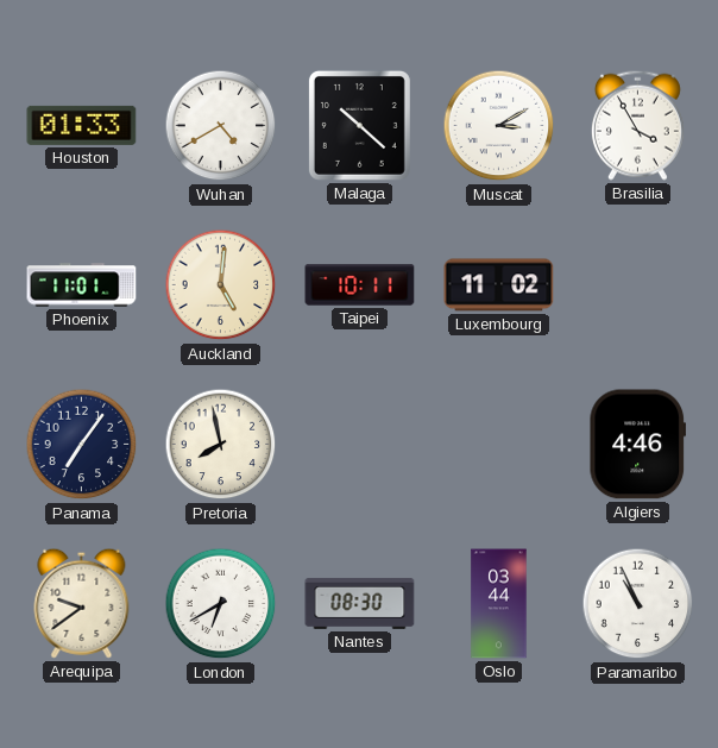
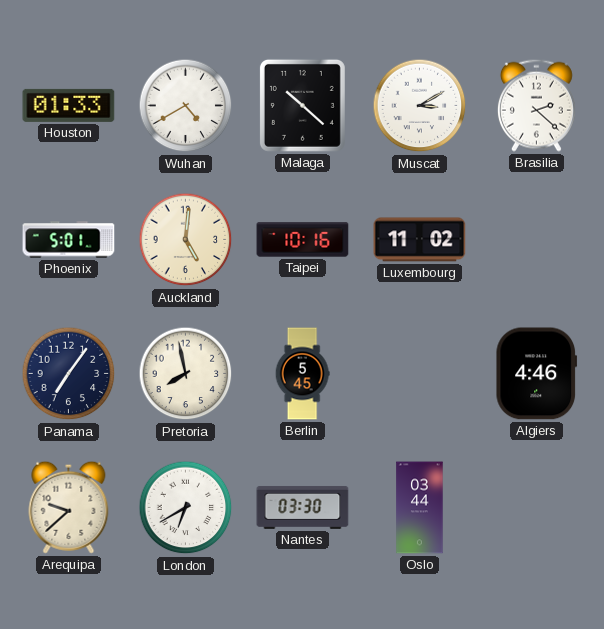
Brasilia: 3:55 -> 2:22
Phoenix: 11:01 -> 5:01
Taipei: 10:11 -> 10:16
Berlin: none -> 5:45
Arequipa: 9:39 -> 9:38
Nantes: 08:30 -> 03:30
Paramaribo: 10:56 -> none
